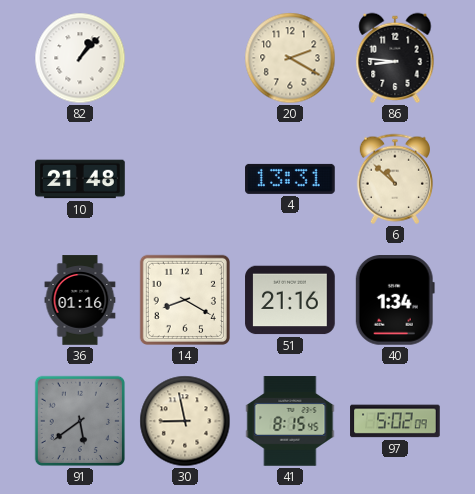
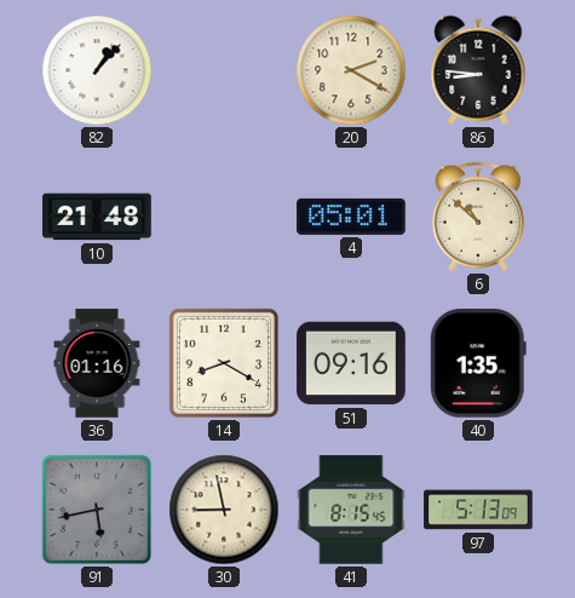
4: 13:31 -> 05:01
51: 21:16 -> 09:16
40: 1:34 -> 1:35
91: 5:39 -> 5:43
97: 5:02 -> 5:13
